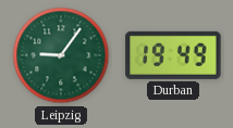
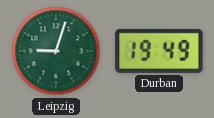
Leipzig: 9:06 -> 9:03
